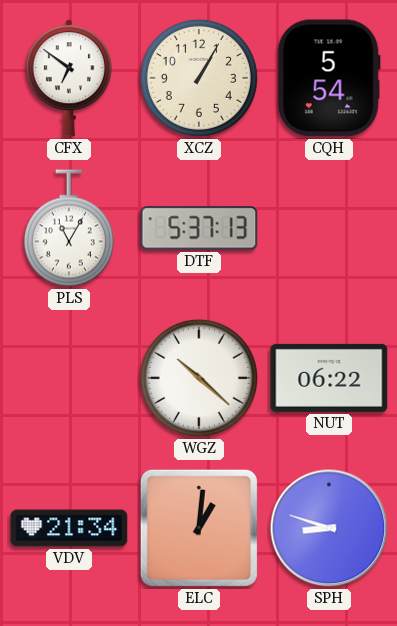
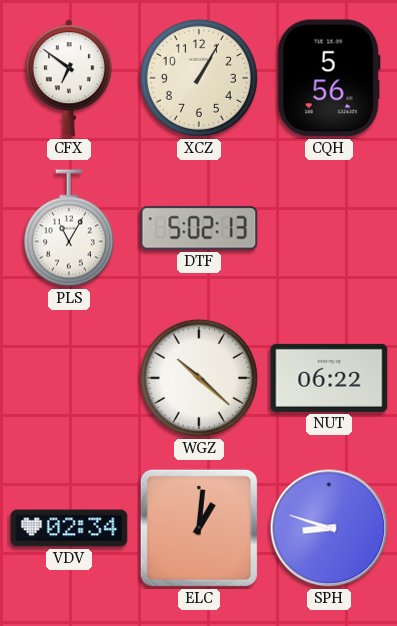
CQH: 5:54 -> 5:56
DTF: 5:37 -> 5:02
VDV: 21:34 -> 02:34
